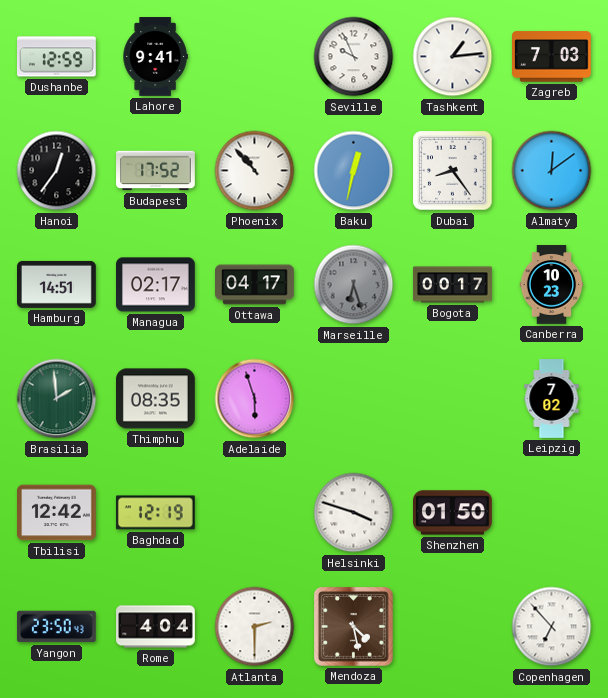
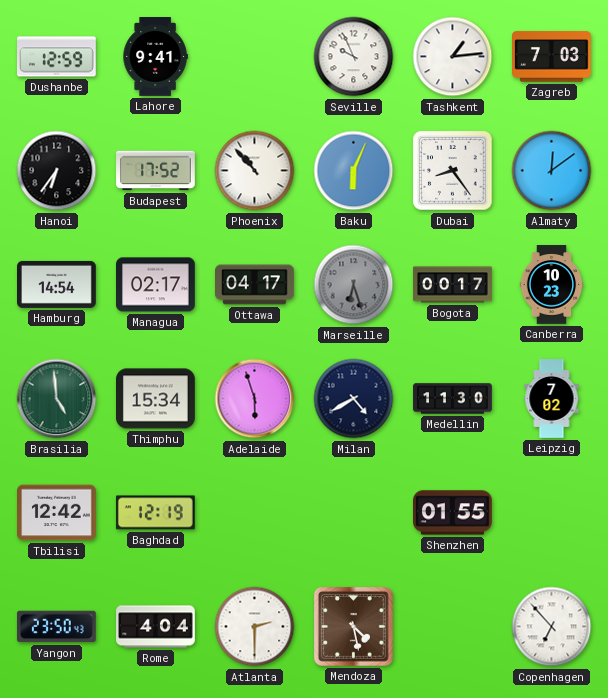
Hanoi: 12:36 -> 6:36
Baku: 12:32 -> 6:04
Hamburg: 14:51 -> 14:54
Brasilia: 1:59 -> 4:59
Thimphu: 08:35 -> 15:34
Milan: none -> 4:40
Medellin: none -> 11:30
Helsinki: 3:48 -> none
Shenzhen: 01:50 -> 01:55
